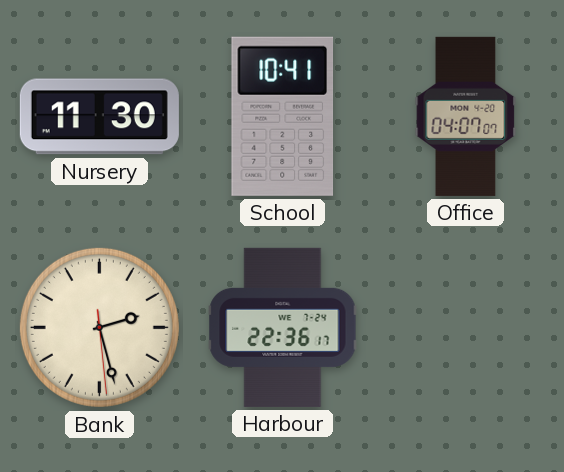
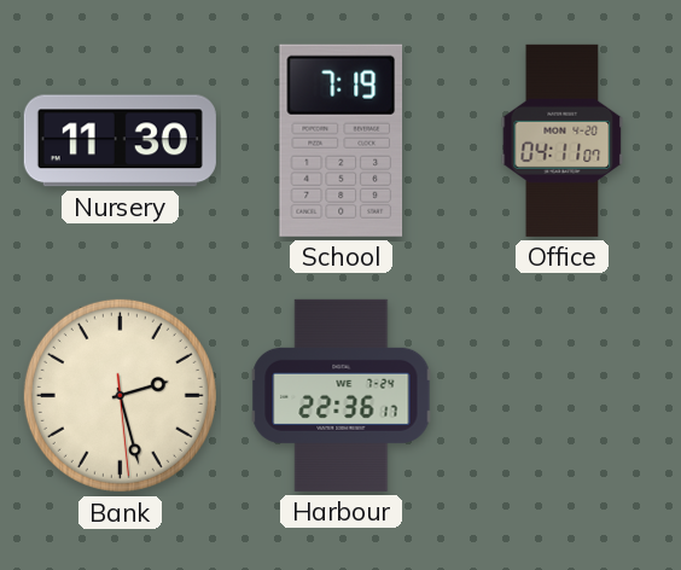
School: 10:41 -> 7:19
Office: 04:07 -> 04:11
